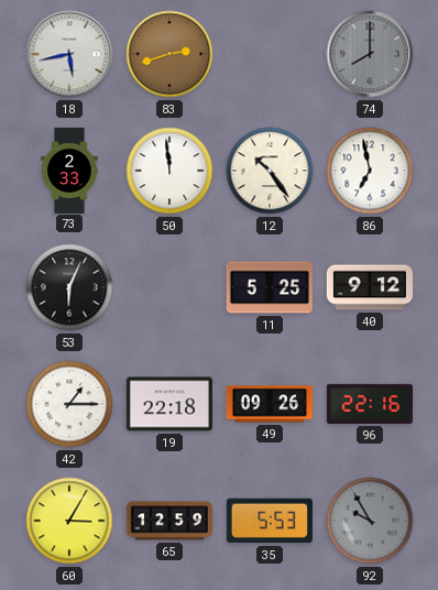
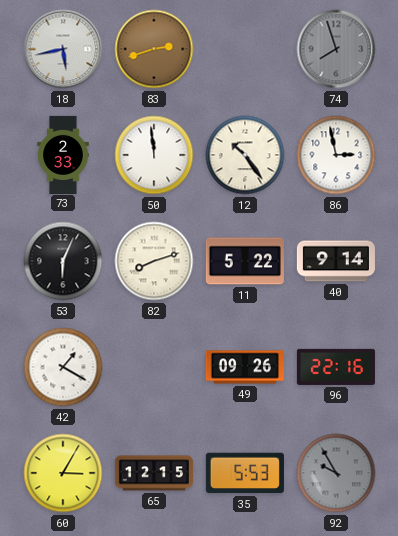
74: 8:00 -> 7:57
86: 6:58 -> 2:58
82: none -> 8:12
11: 5:25 -> 5:22
40: 9:12 -> 9:14
42: 1:15 -> 1:20
19: 22:18 -> none
65: 12:59 -> 12:15
